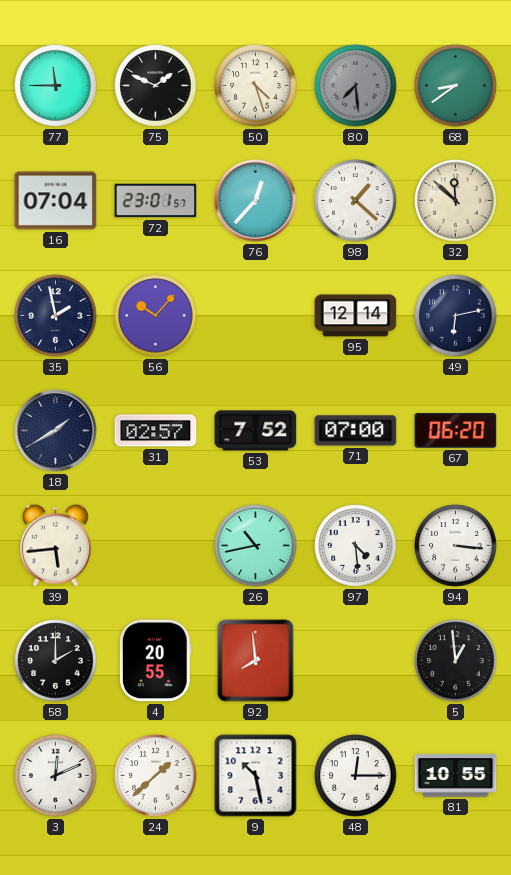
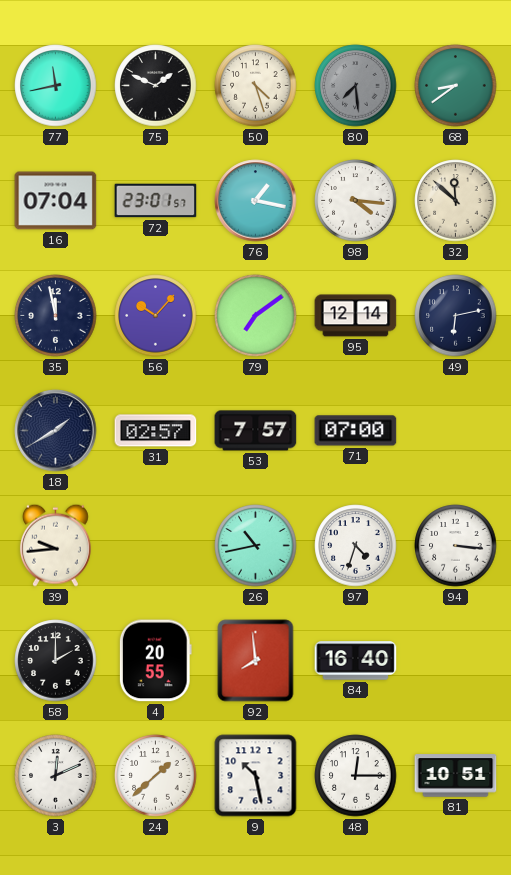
77: 11:45 -> 11:43
76: 12:37 -> 1:17
98: 1:22 -> 4:16
35: 1:58 -> 11:58
79: none -> 7:09
53: 7:52 -> 7:57
67: 06:20 -> none
39: 5:44 -> 9:44
97: 4:29 -> 4:33
84: none -> 16:40
5: 12:59 -> none
81: 10:55 -> 10:51
